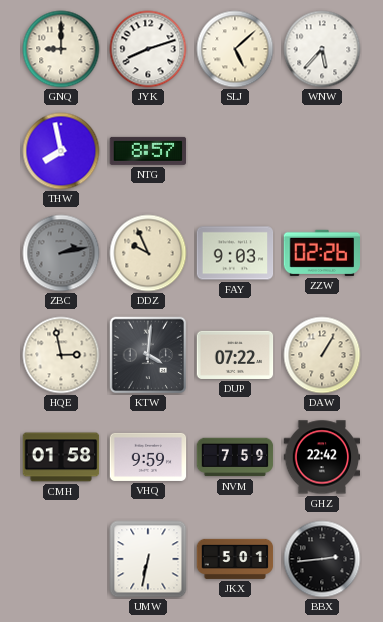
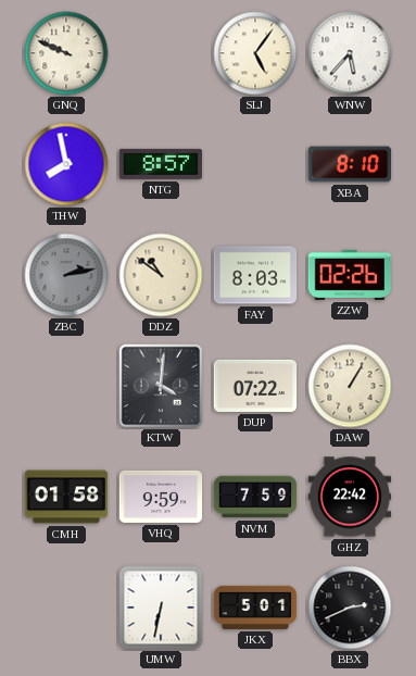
GNQ: 9:00 -> 9:49
JYK: 8:12 -> none
SLJ: 5:08 -> 5:06
XBA: none -> 8:10
DDZ: 9:56 -> 10:51
FAY: 9:03 -> 8:03
HQE: 2:58 -> none
BBX: 2:44 -> 2:41
